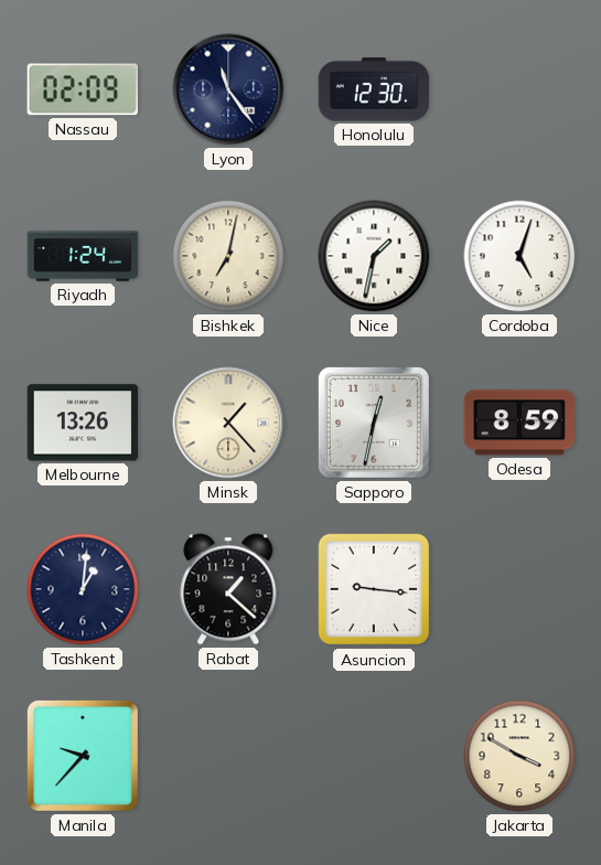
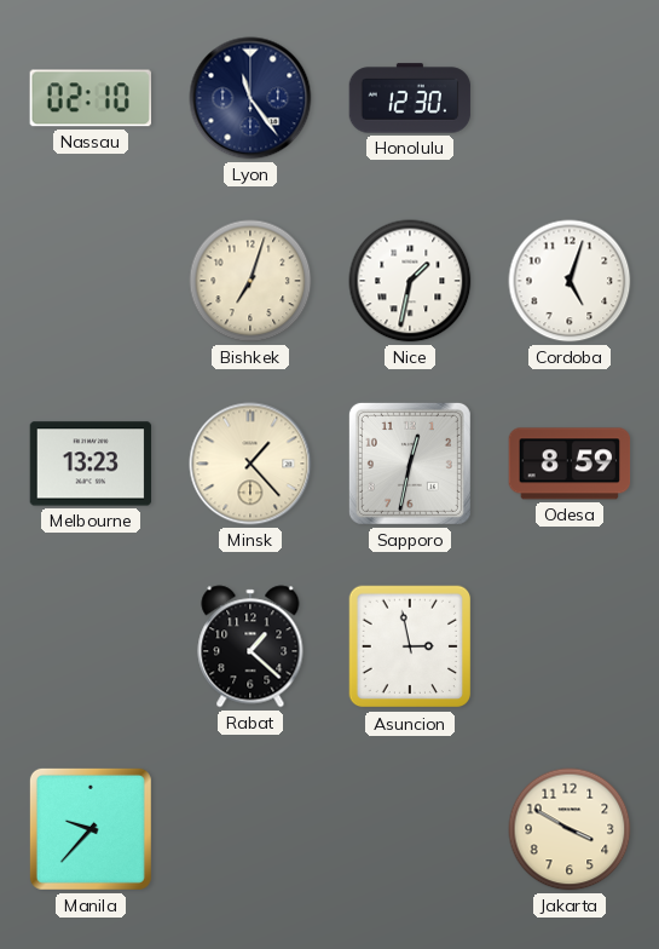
Nassau: 02:09 -> 02:10
Riyadh: 1:24 -> none
Bishkek: 7:02 -> 7:03
Melbourne: 13:26 -> 13:23
Tashkent: 1:01 -> none
Asuncion: 9:16 -> 2:58
